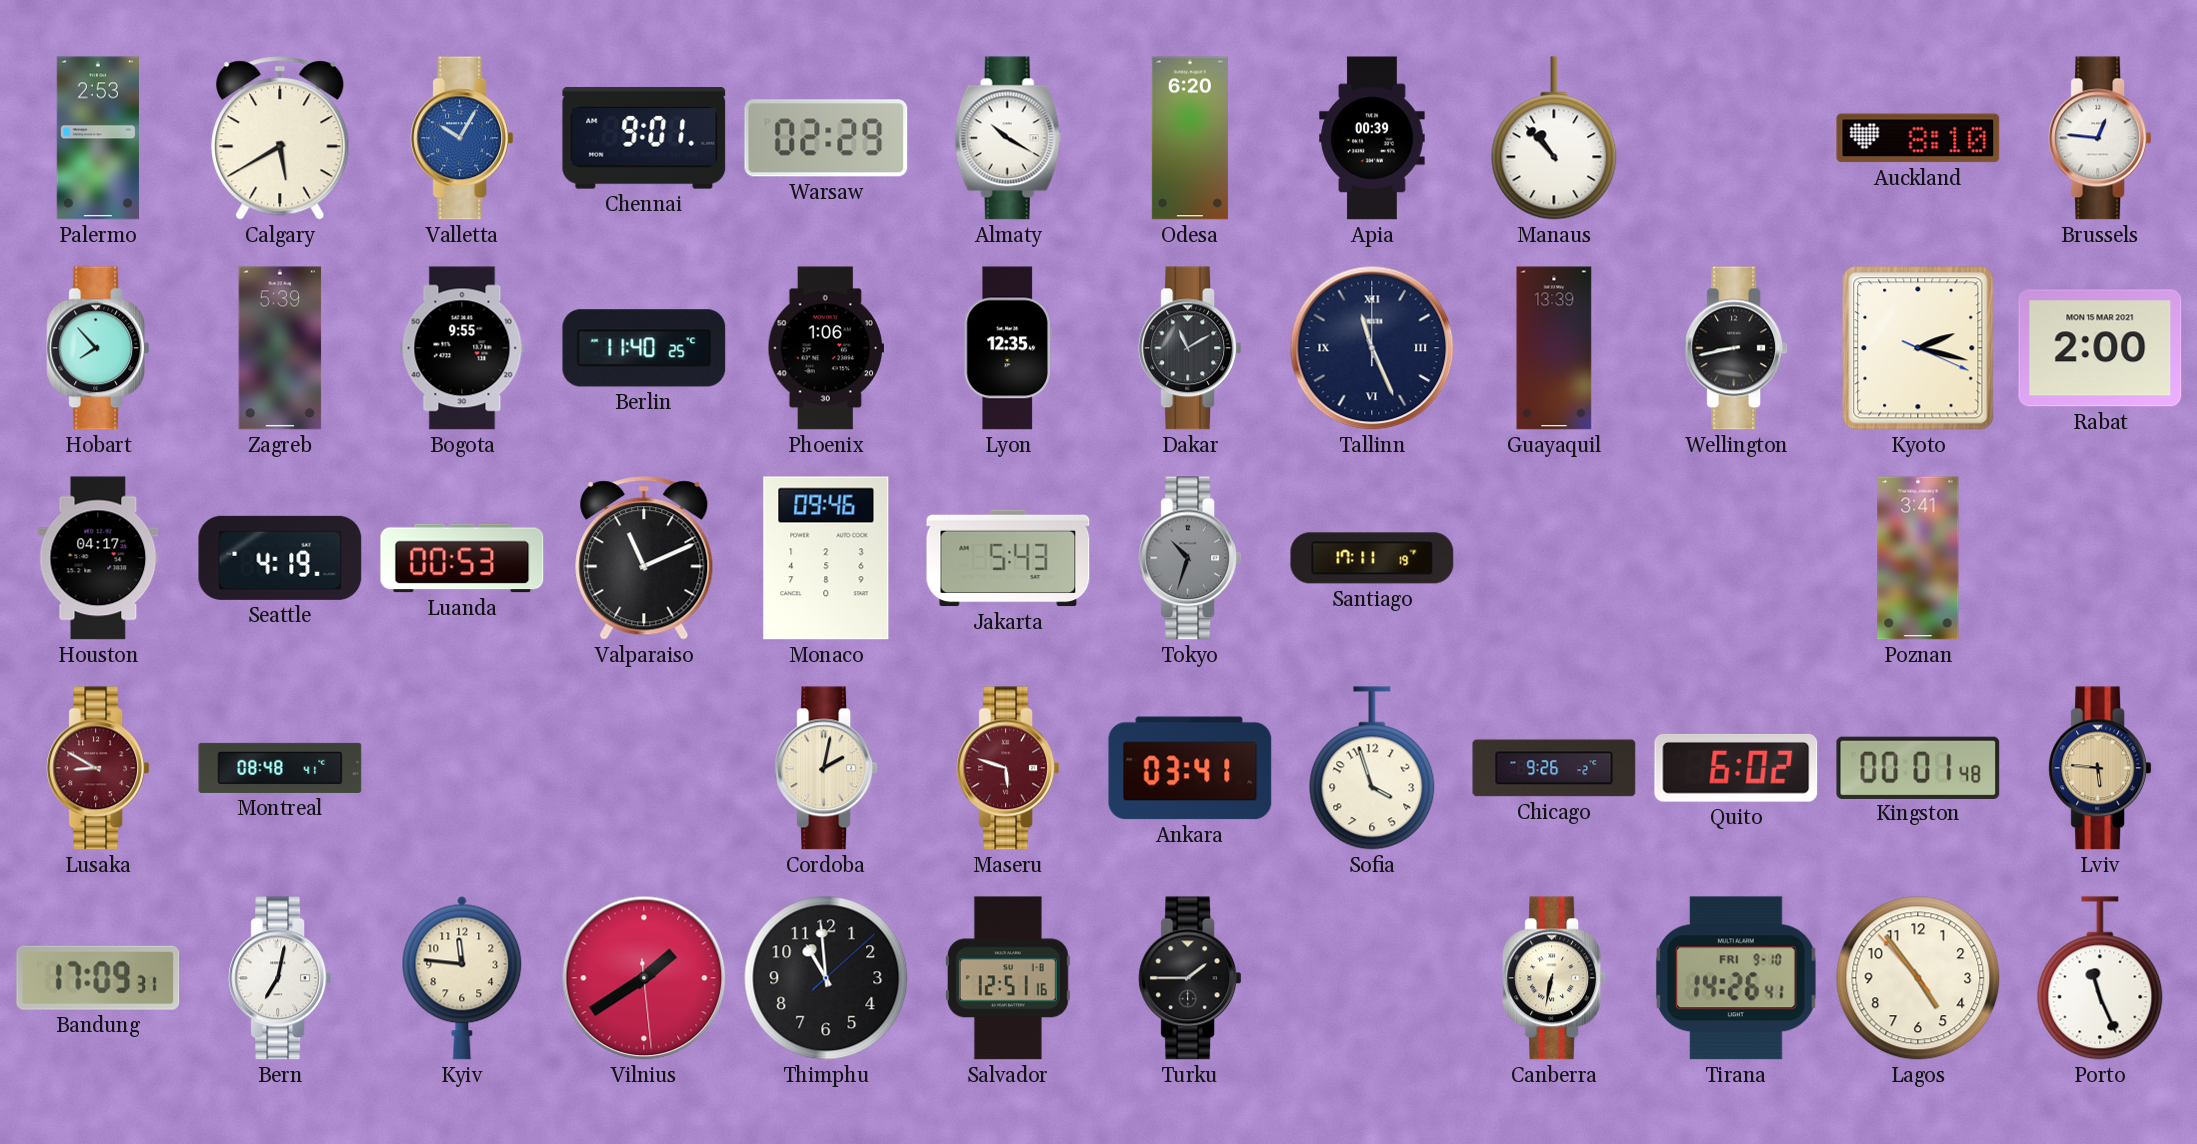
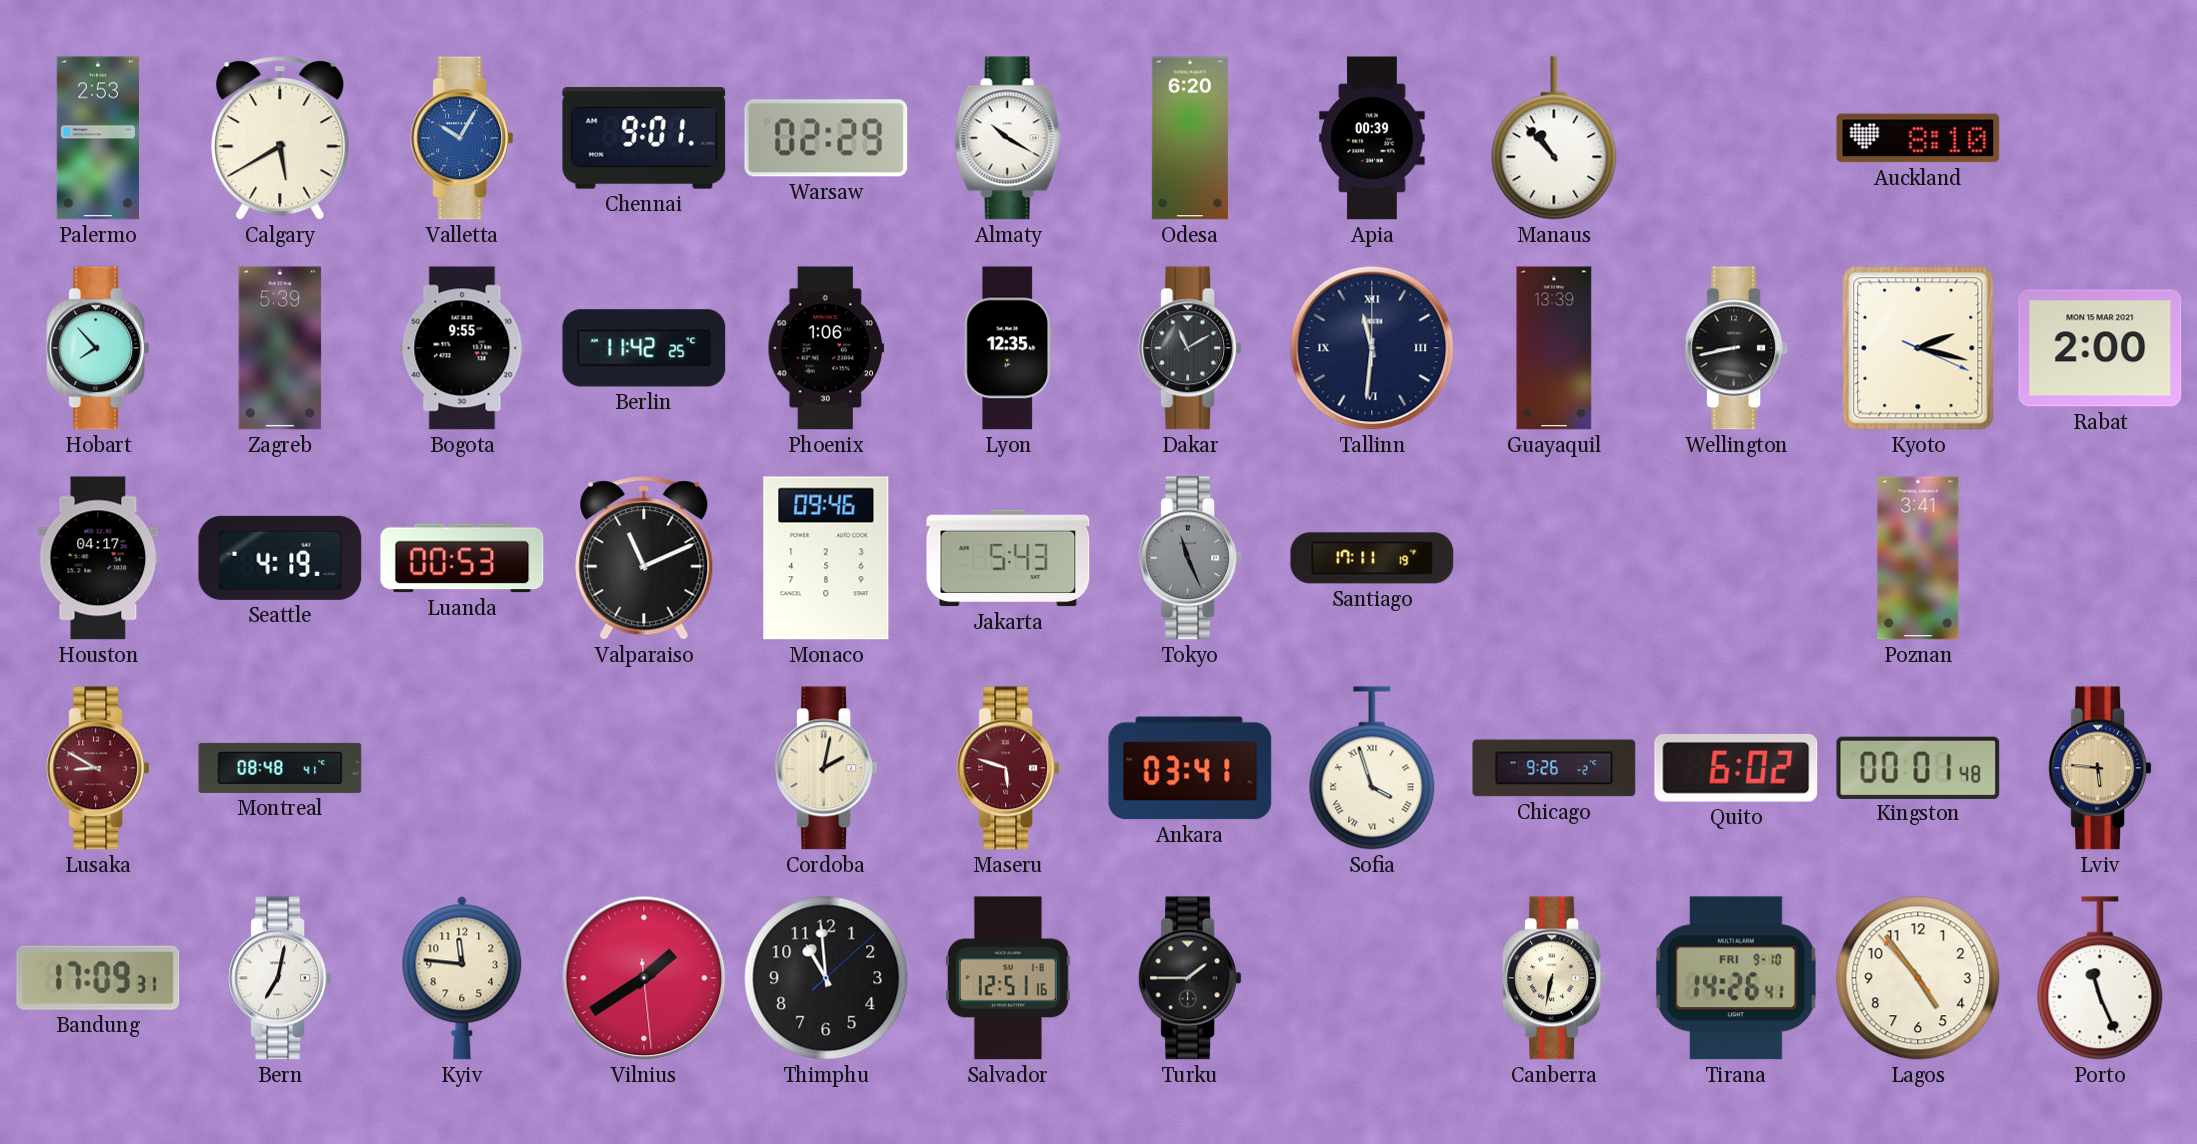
Brussels: 12:46 -> none
Berlin: 11:40 -> 11:42
Tallinn: 11:26 -> 11:31
Tokyo: 10:33 -> 11:26
Sofia numerals: Arabic -> Roman
